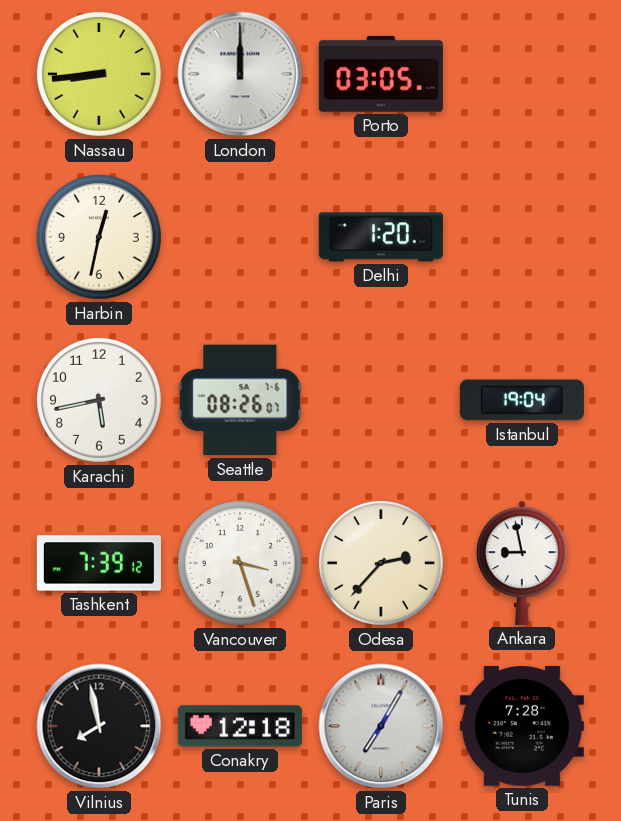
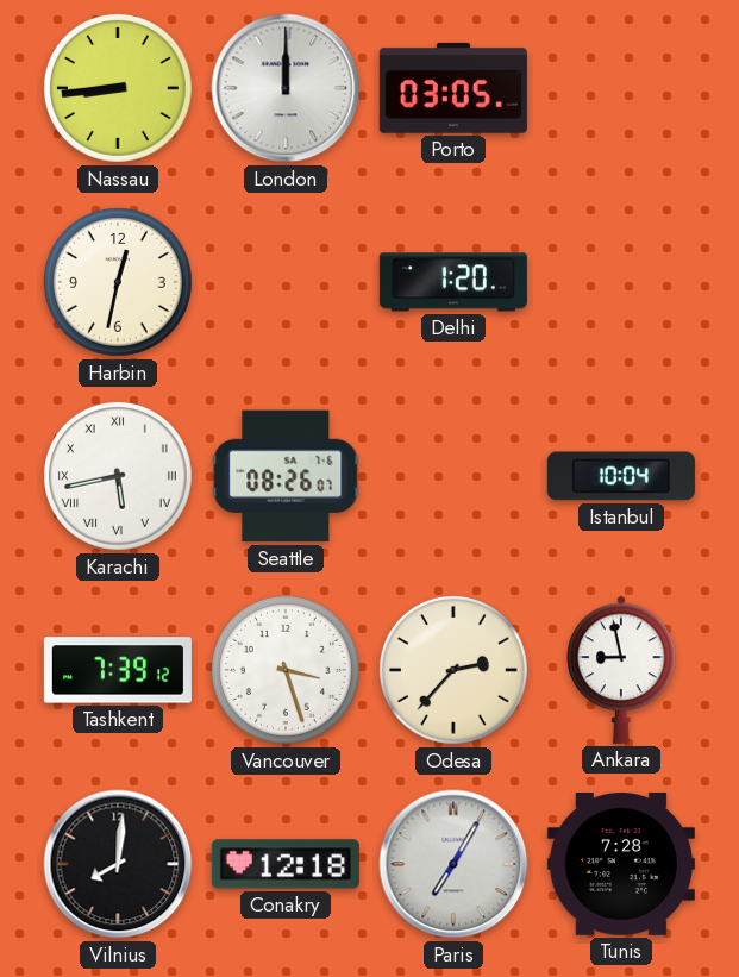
Karachi numerals: Arabic -> Roman
Istanbul: 19:04 -> 10:04
Vilnius: 7:58 -> 8:01
